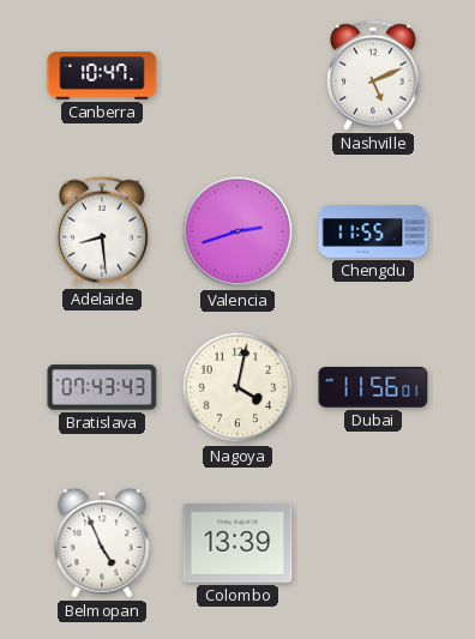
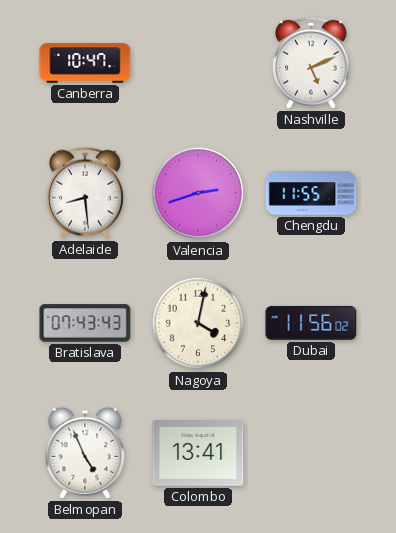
Dubai: 11:56:01 -> 11:56:02
Colombo: 13:39 -> 13:41
